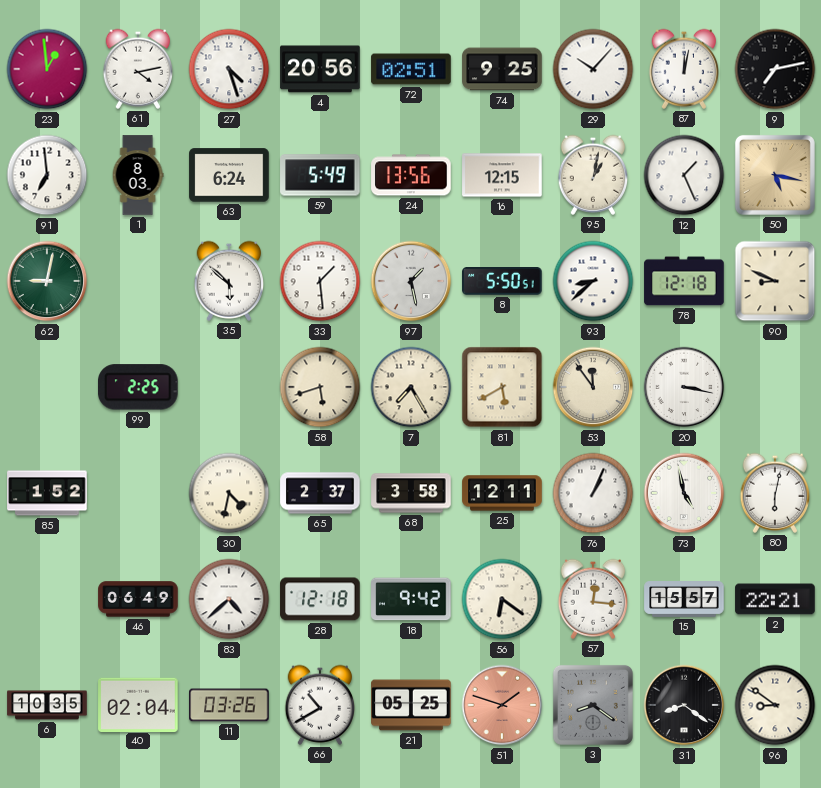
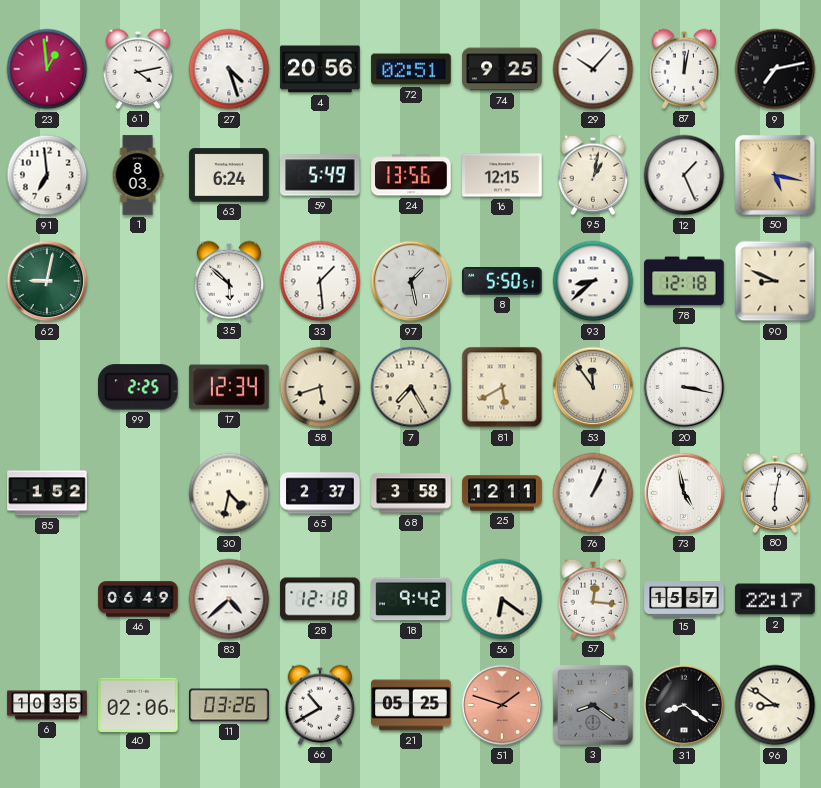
17: none -> 12:34
2: 22:21 -> 22:17
40: 02:04 -> 02:06
